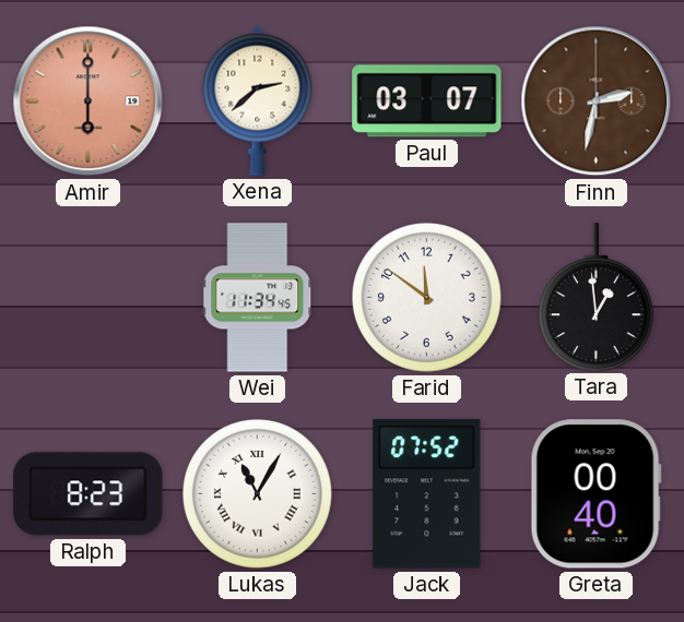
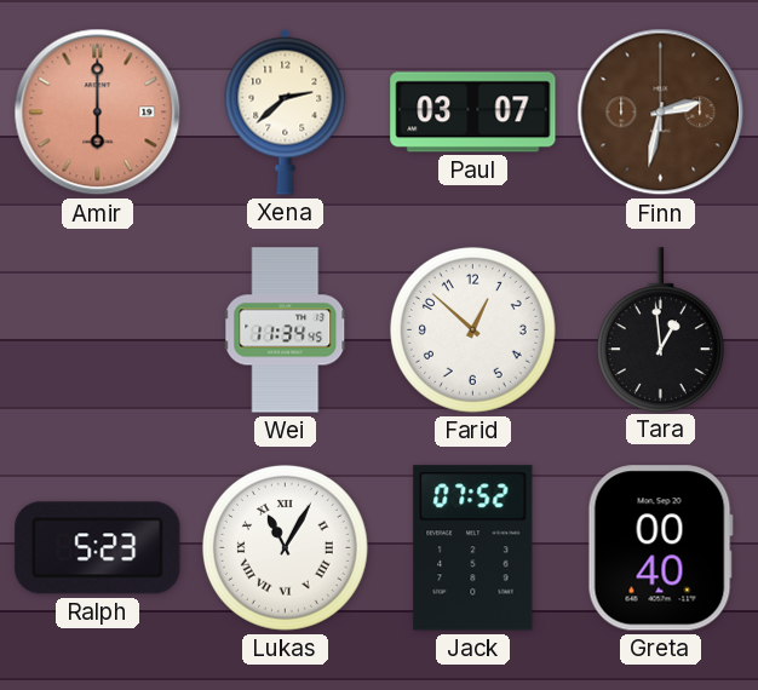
Farid: 11:51 -> 12:52
Ralph: 8:23 -> 5:23
